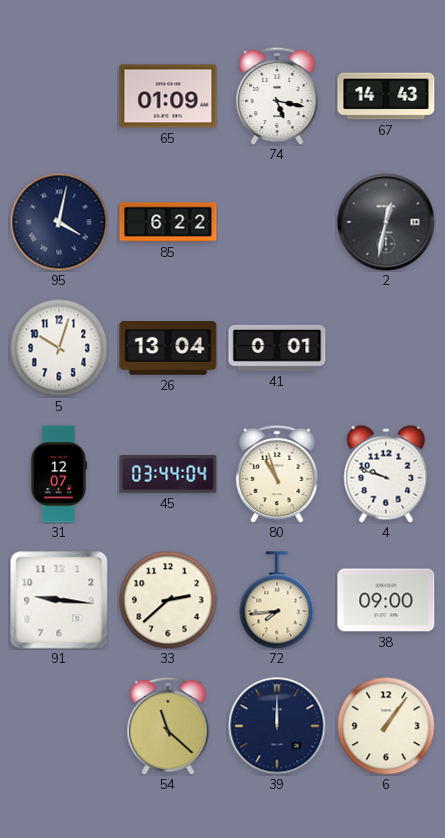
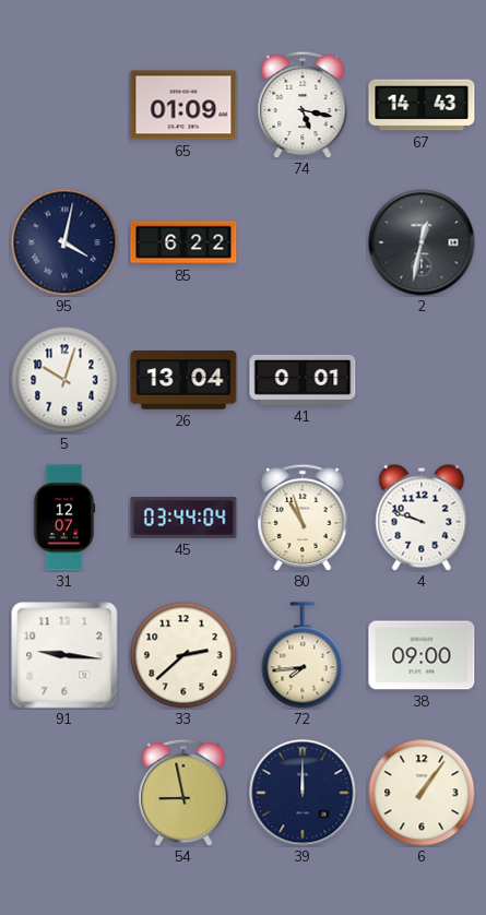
54: 11:22 -> 8:58
